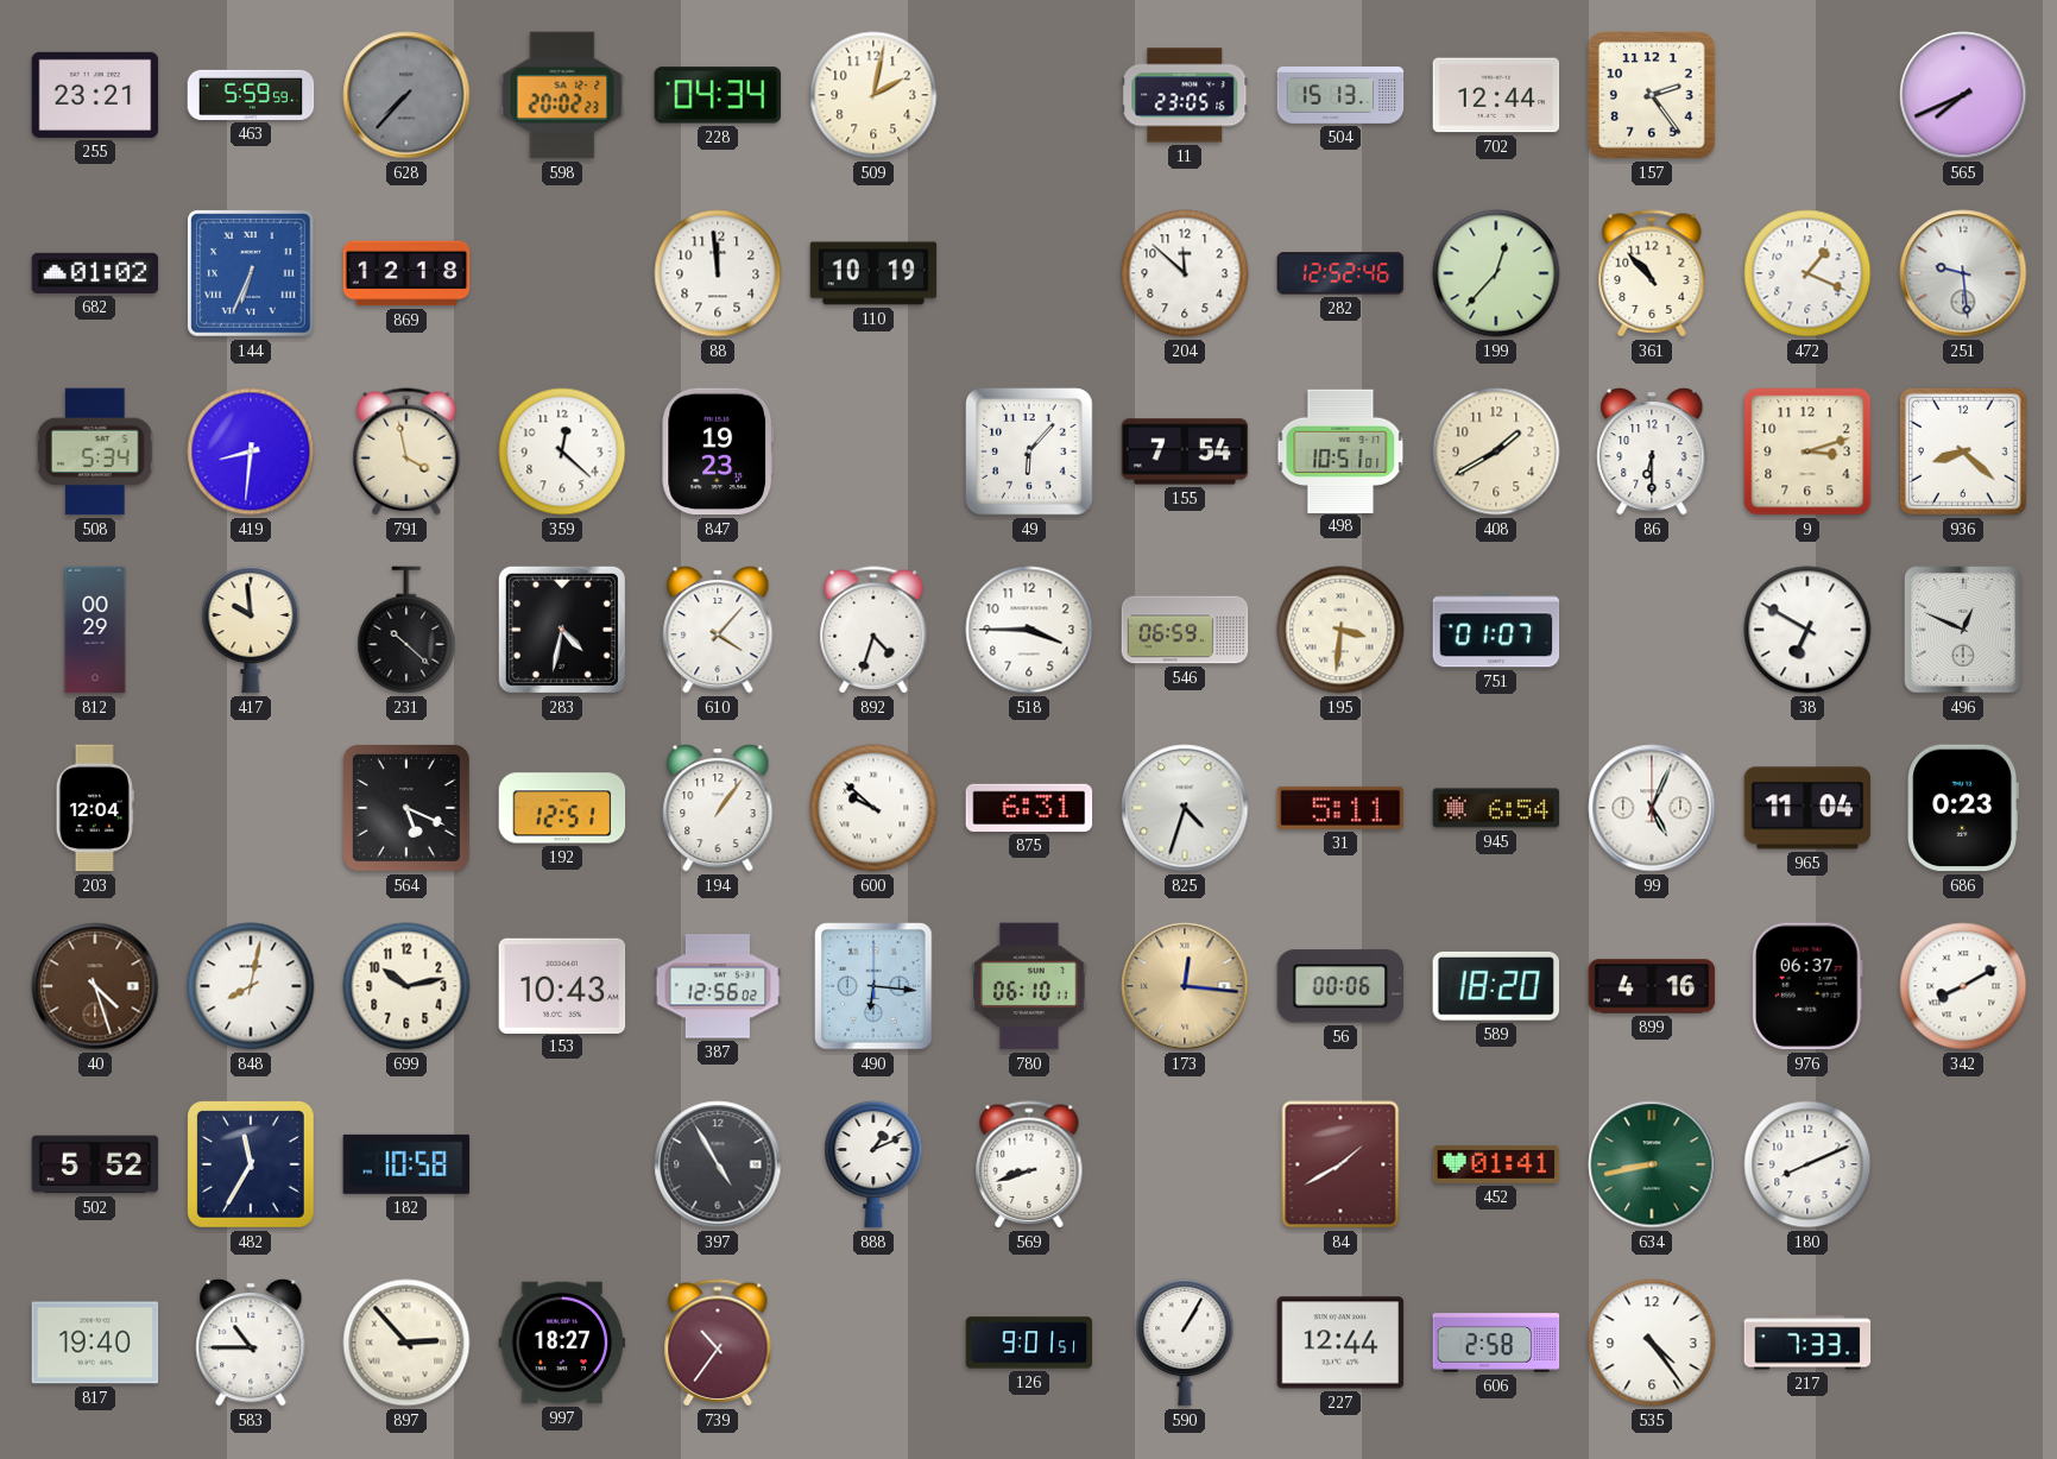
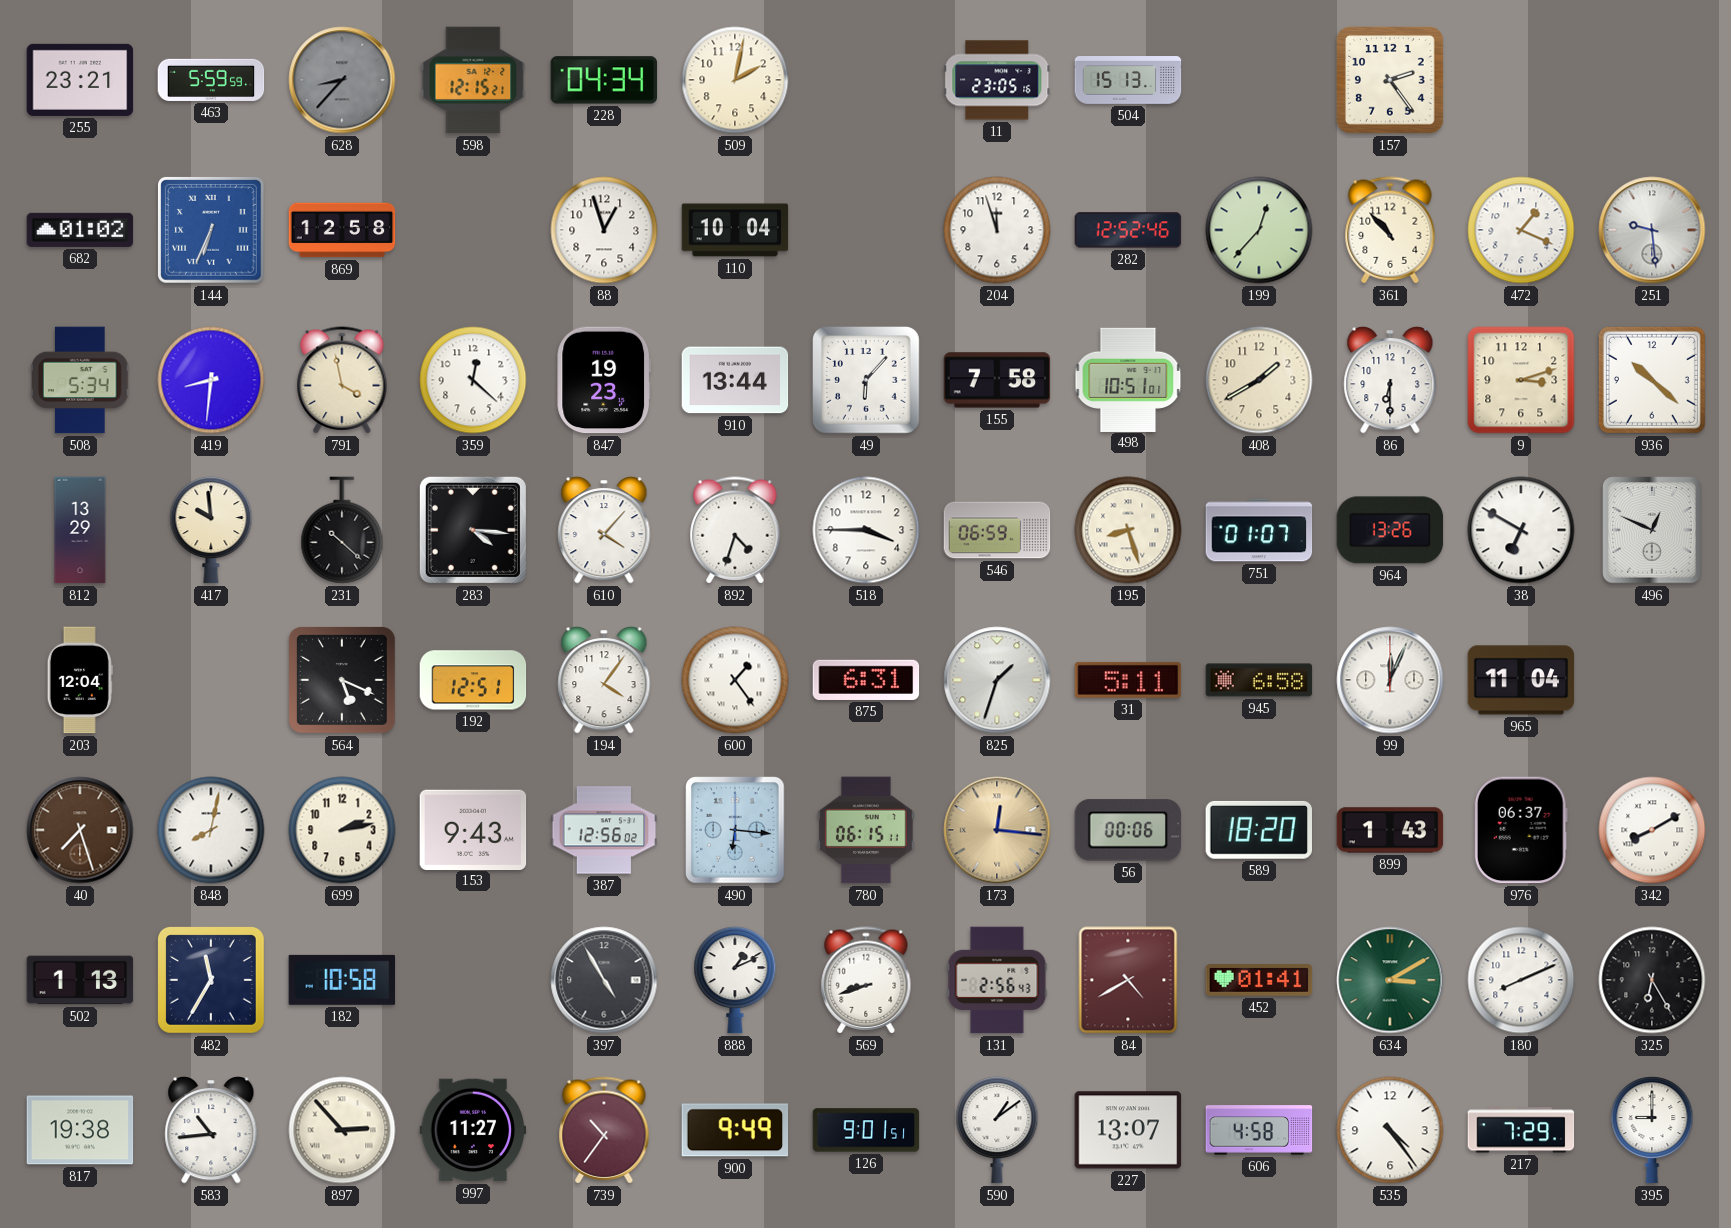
628: 7:37 -> 8:37
598: 20:02 -> 12:15
702: 12:44 -> none
565: 7:41 -> none
869: 12:18 -> 12:58
88: 11:59 -> 12:57
110: 10:19 -> 10:04
204: 11:52 -> 11:57
910: none -> 13:44
155: 7:54 -> 7:58
936: 8:22 -> 10:22
812: 00:29 -> 13:29
283: 4:32 -> 4:16
195: 3:31 -> 8:27
964: none -> 13:26
194: 1:06 -> 4:06
600: 9:52 -> 1:24
825: 4:33 -> 1:33
945: 6:54 -> 6:58
99: 5:04 -> 12:04
686: 0:23 -> none
40: 4:27 -> 7:27
699: 10:13 -> 2:13
153: 10:43 -> 9:43
780: 06:10 -> 06:15
899: 4:16 -> 1:43
502: 5:52 -> 1:13
131: none -> 2:56
84: 1:40 -> 4:40
634: 8:43 -> 3:10
325: none -> 6:25
817: 19:40 -> 19:38
583: 10:45 -> 10:44
997: 18:27 -> 11:27
900: none -> 9:49
590: 1:05 -> 1:09
227: 12:44 -> 13:07
606: 2:58 -> 4:58
217: 7:33 -> 7:29
395: none -> 9:00
